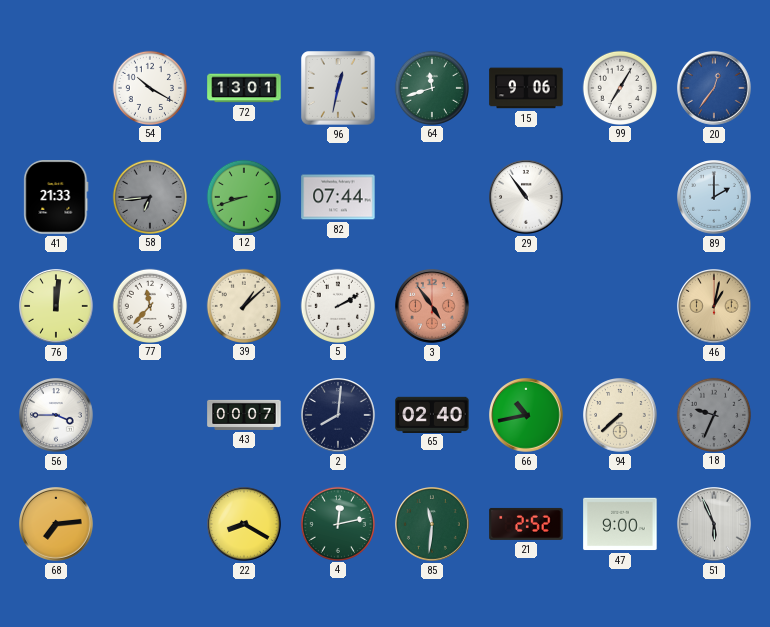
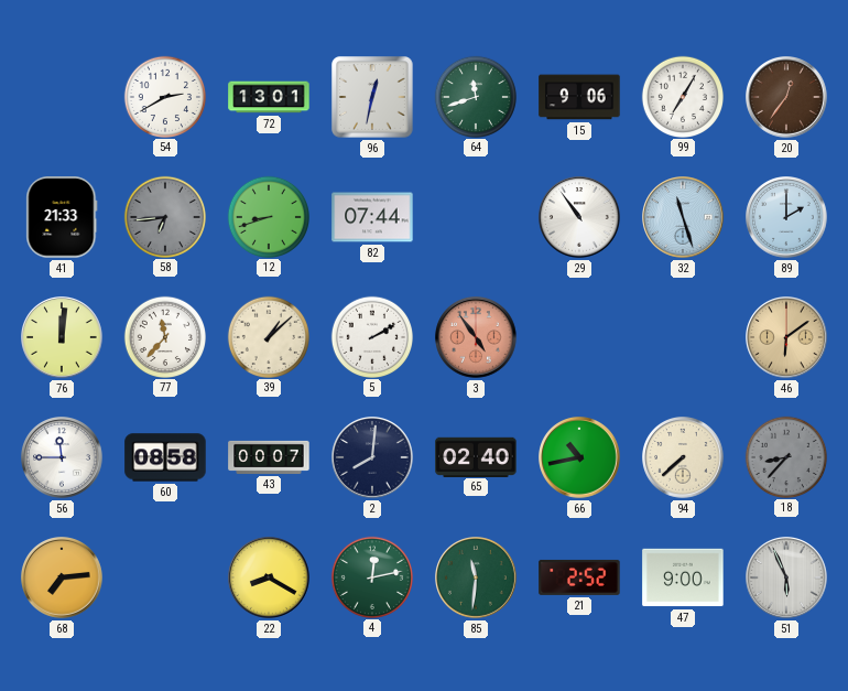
54: 10:20 -> 2:40
20 dial: blue -> brown
32: none -> 11:27
46: 1:02 -> 6:09
56: 3:45 -> 11:45
60: none -> 08:58
18: 9:34 -> 8:37
